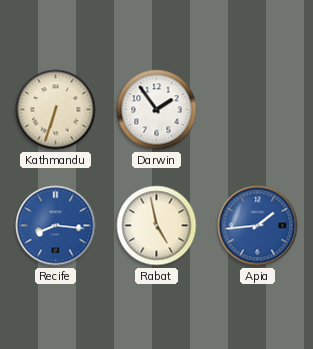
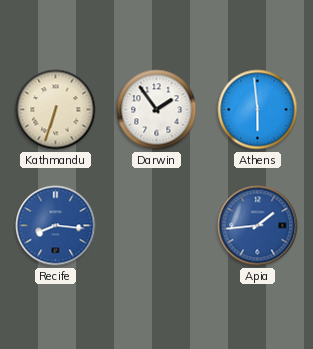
Athens: none -> 5:59
Rabat: 4:58 -> none
